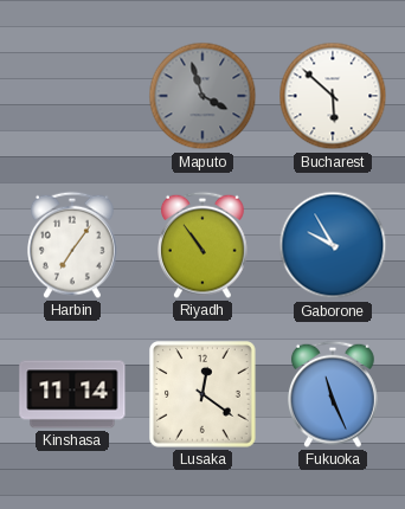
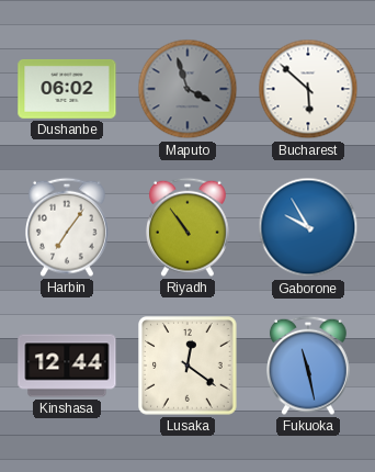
Dushanbe: none -> 06:02
Kinshasa: 11:14 -> 12:44
Fukuoka: 11:26 -> 11:28
